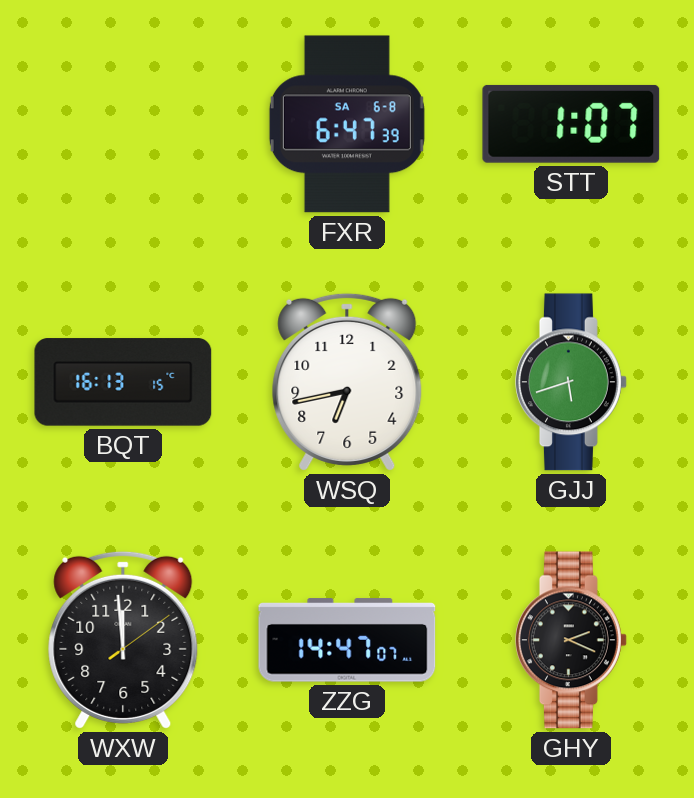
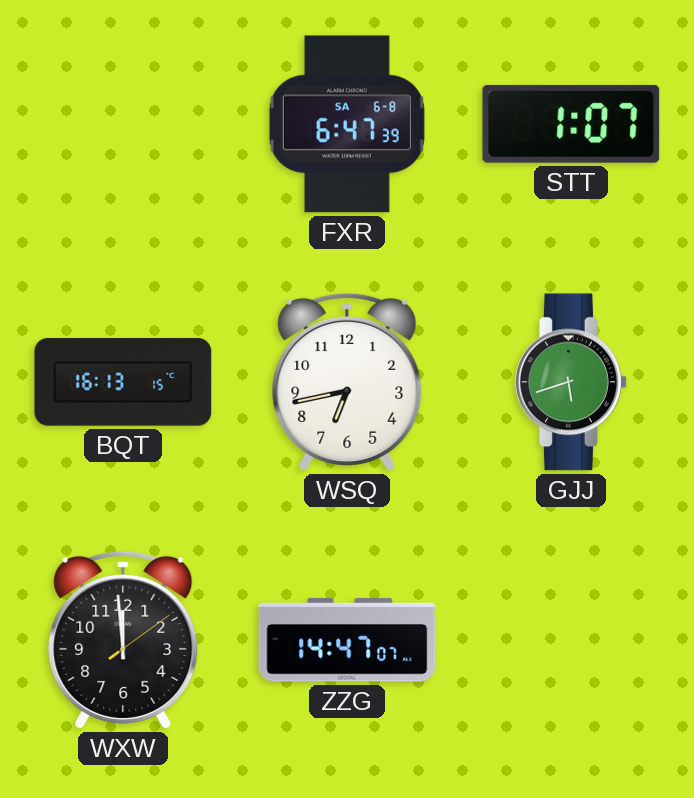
GHY: 2:19 -> none
